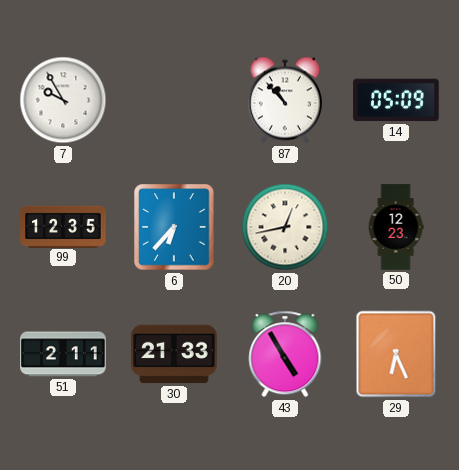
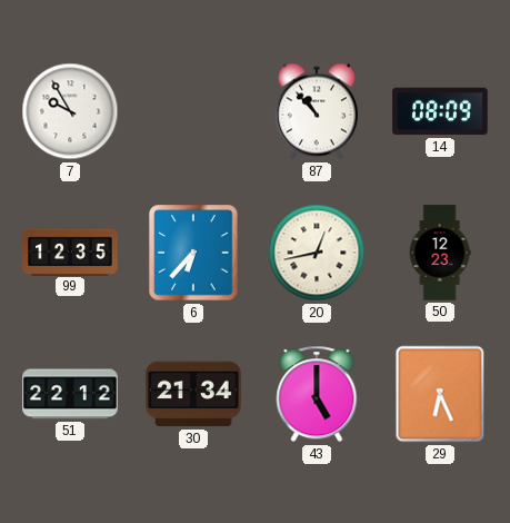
14: 05:09 -> 08:09
51: 2:11 -> 22:12
30: 21:33 -> 21:34
43: 4:55 -> 5:00
